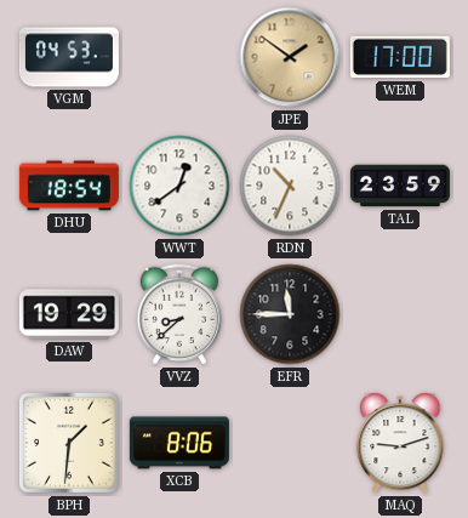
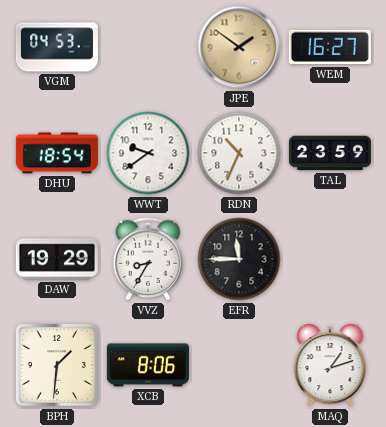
WEM: 17:00 -> 16:27
WWT: 12:39 -> 9:39
VVZ: 8:38 -> 8:35
MAQ: 9:12 -> 1:12
